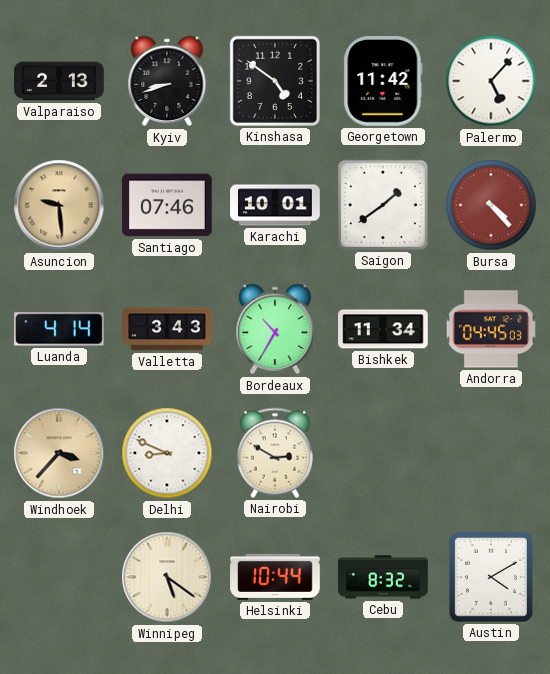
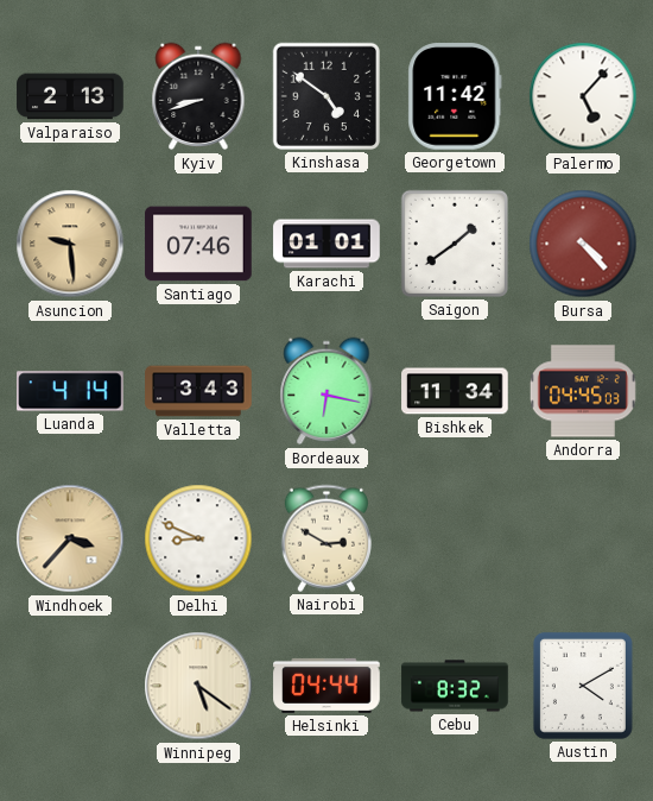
Karachi: 10:01 -> 01:01
Bordeaux: 10:35 -> 6:17
Helsinki: 10:44 -> 04:44
